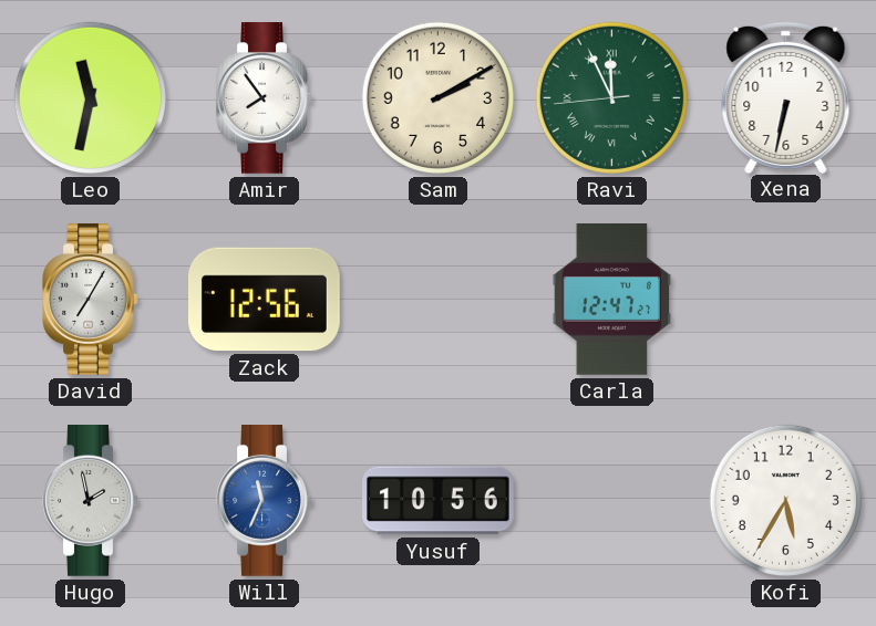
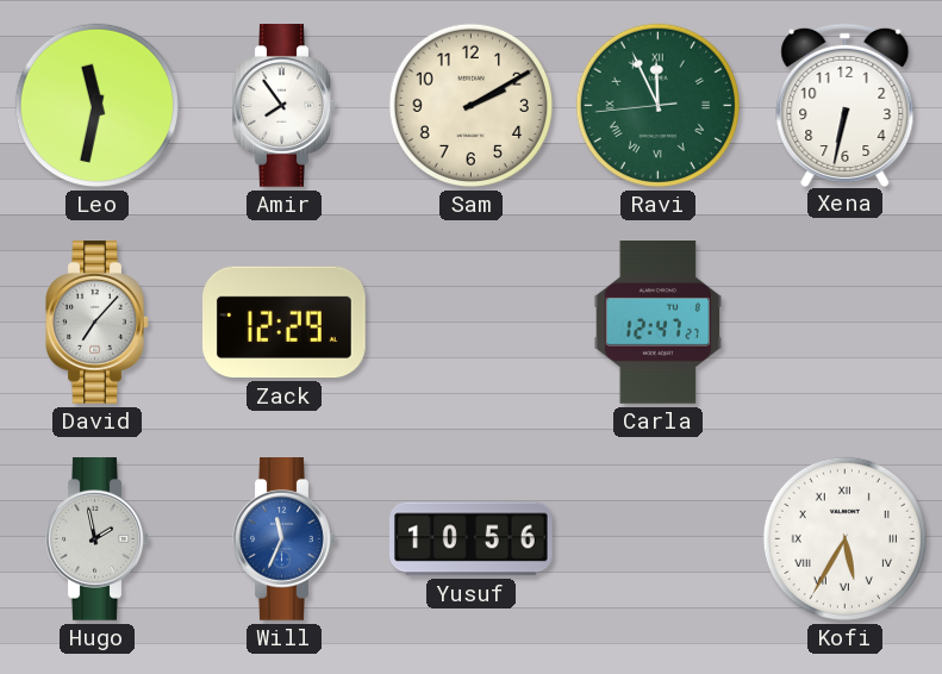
David: 7:05 -> 7:07
Zack: 12:56 -> 12:29
Kofi numerals: Arabic -> Roman
